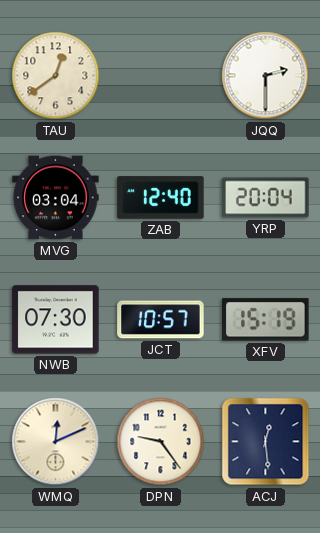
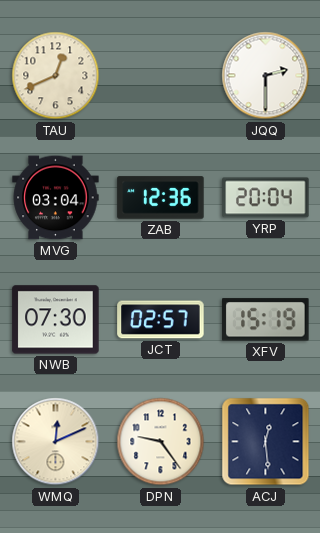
TAU: 12:39 -> 12:41
ZAB: 12:40 -> 12:36
JCT: 10:57 -> 02:57
